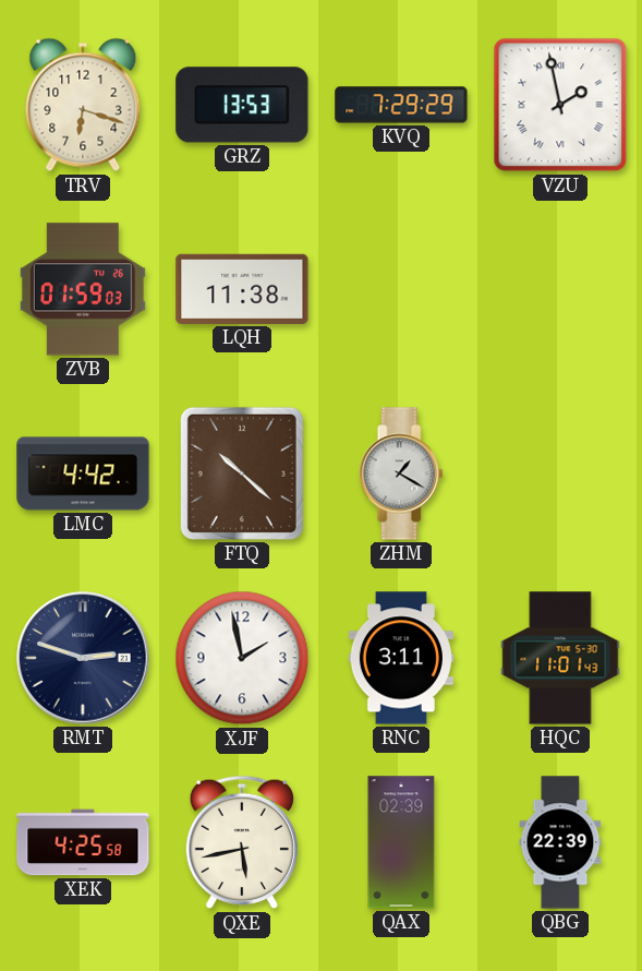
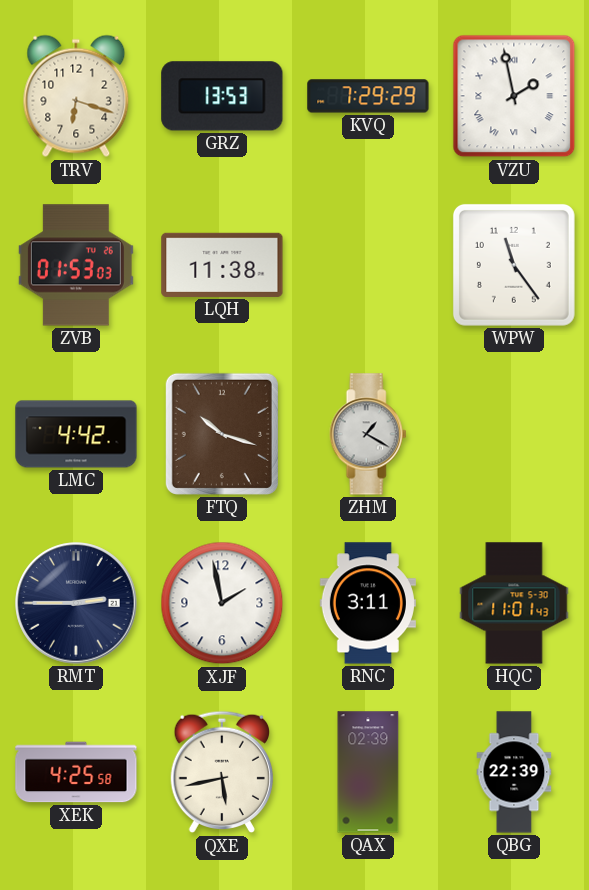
ZVB: 01:59 -> 01:53
WPW: none -> 11:24
FTQ: 10:22 -> 10:18
RMT: 2:48 -> 2:45
